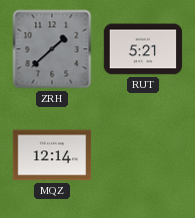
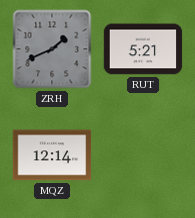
ZRH: 1:38 -> 1:41
